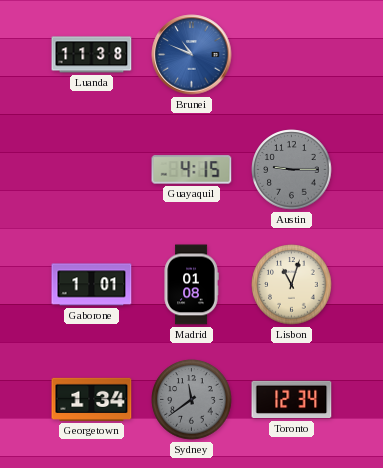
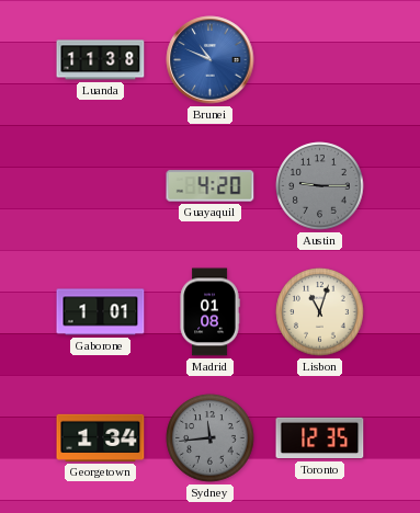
Guayaquil: 4:15 -> 4:20
Sydney: 11:39 -> 11:44
Toronto: 12:34 -> 12:35
